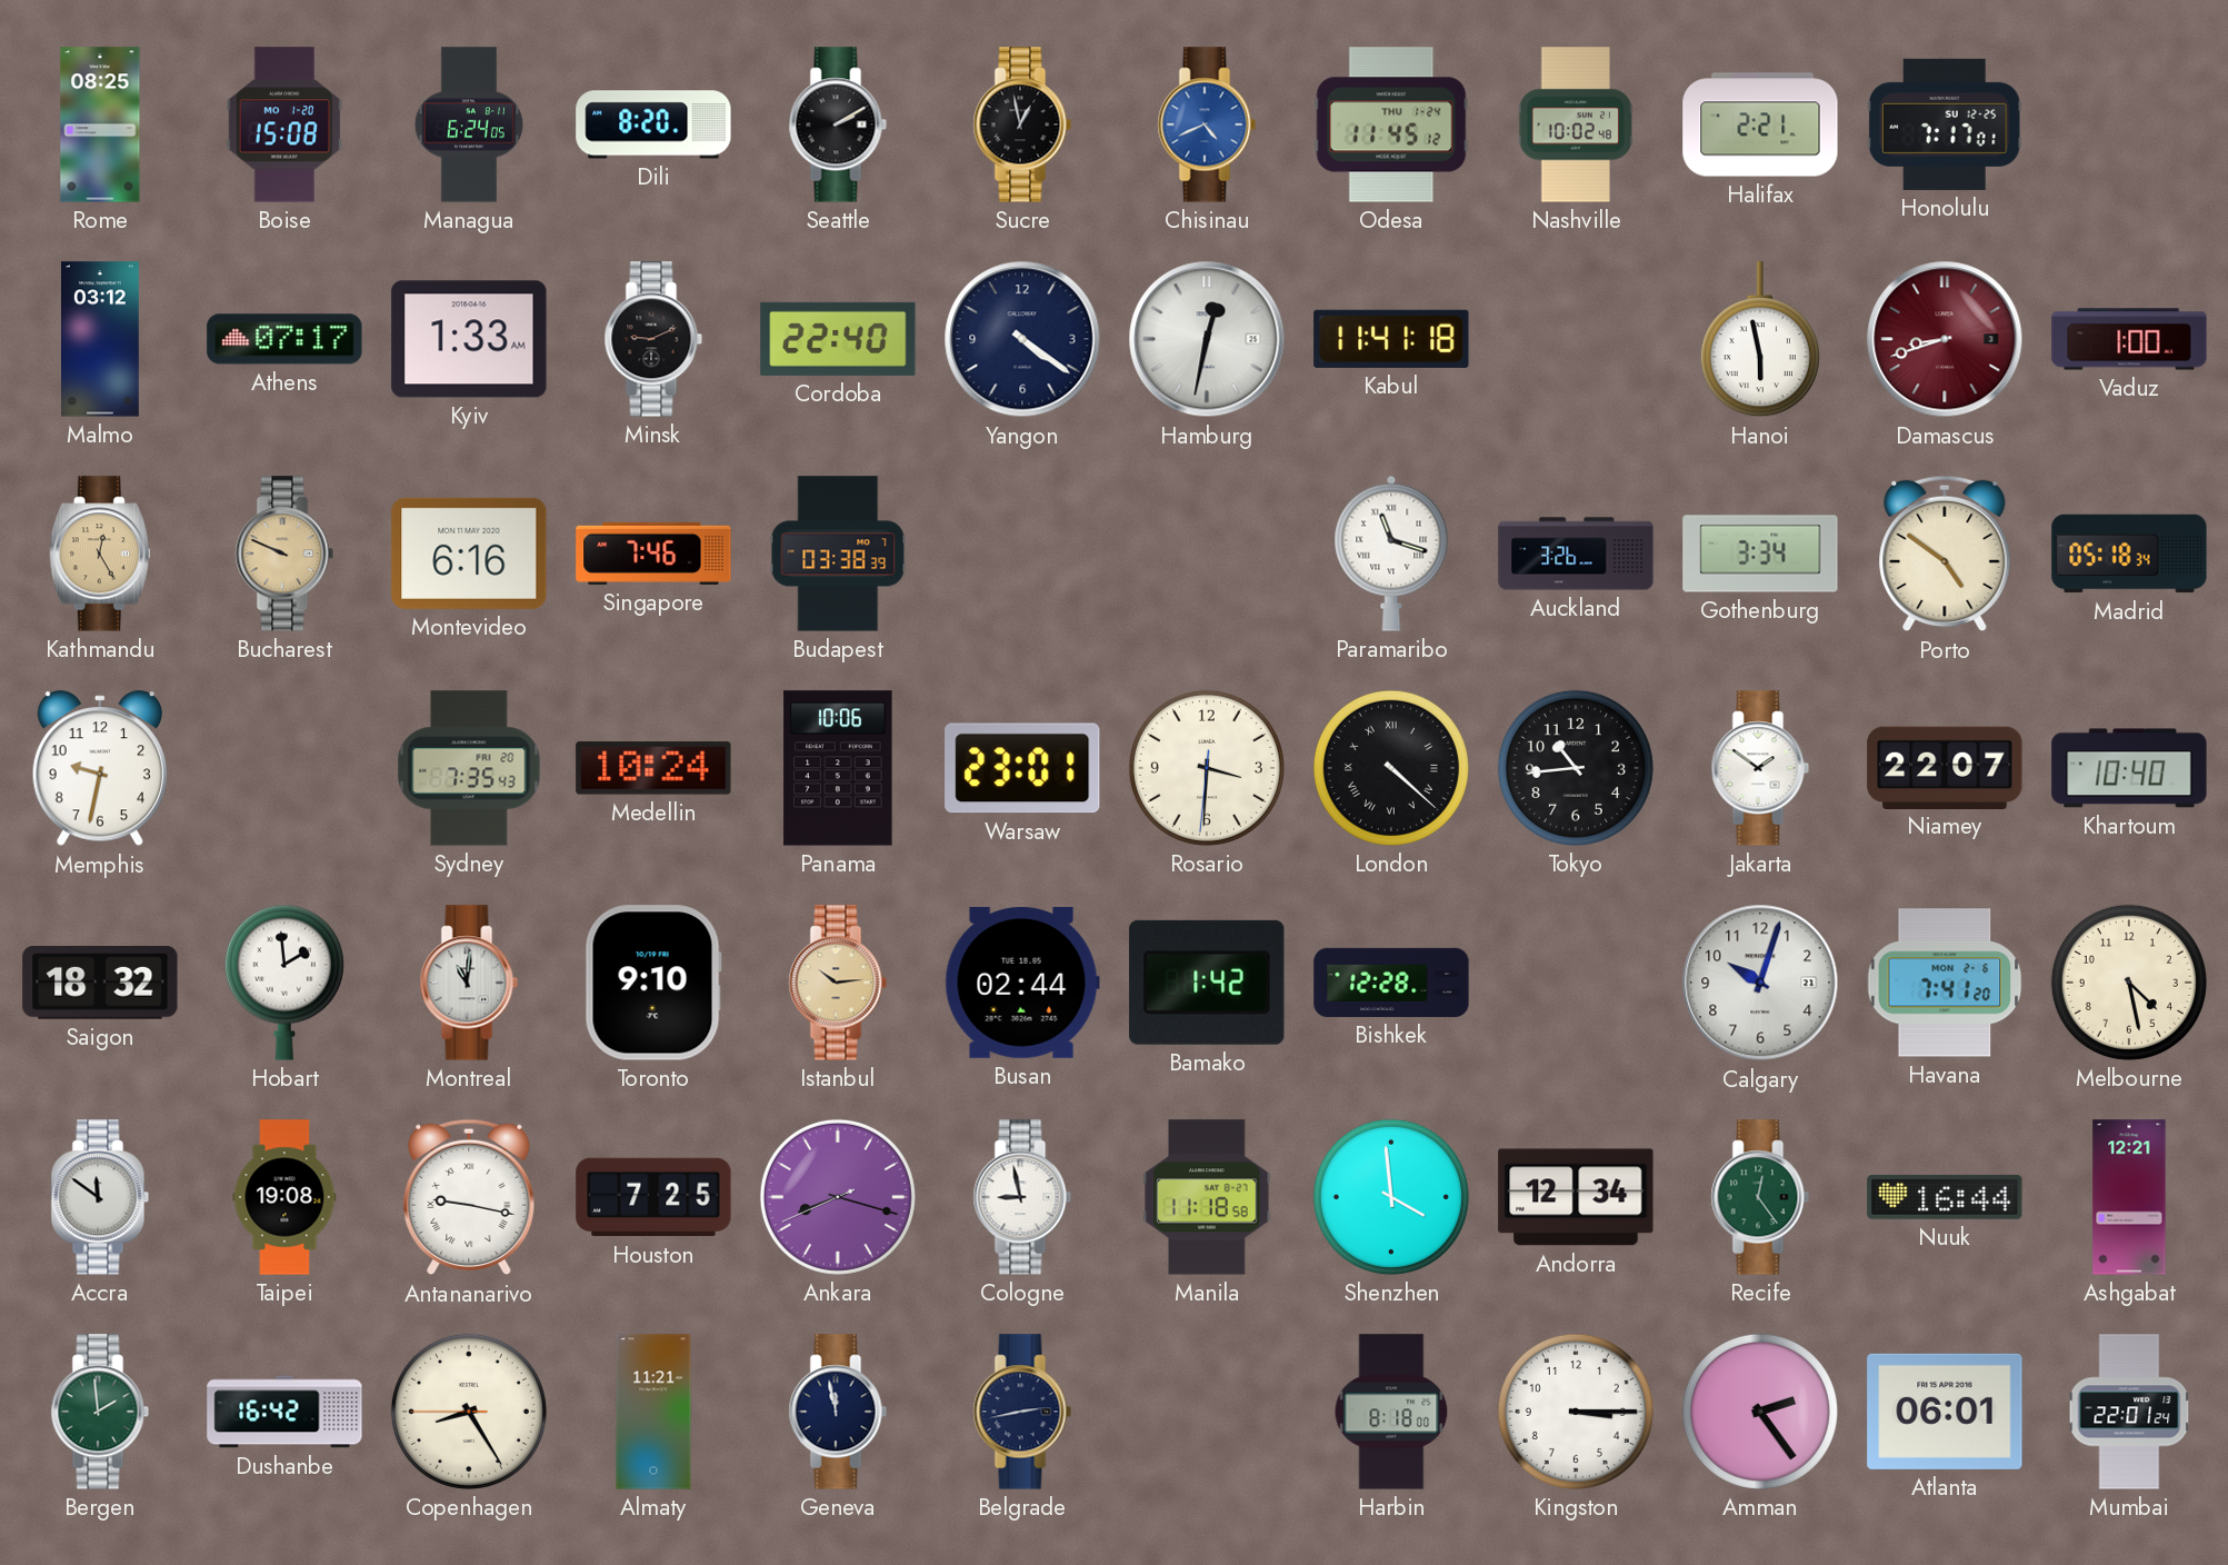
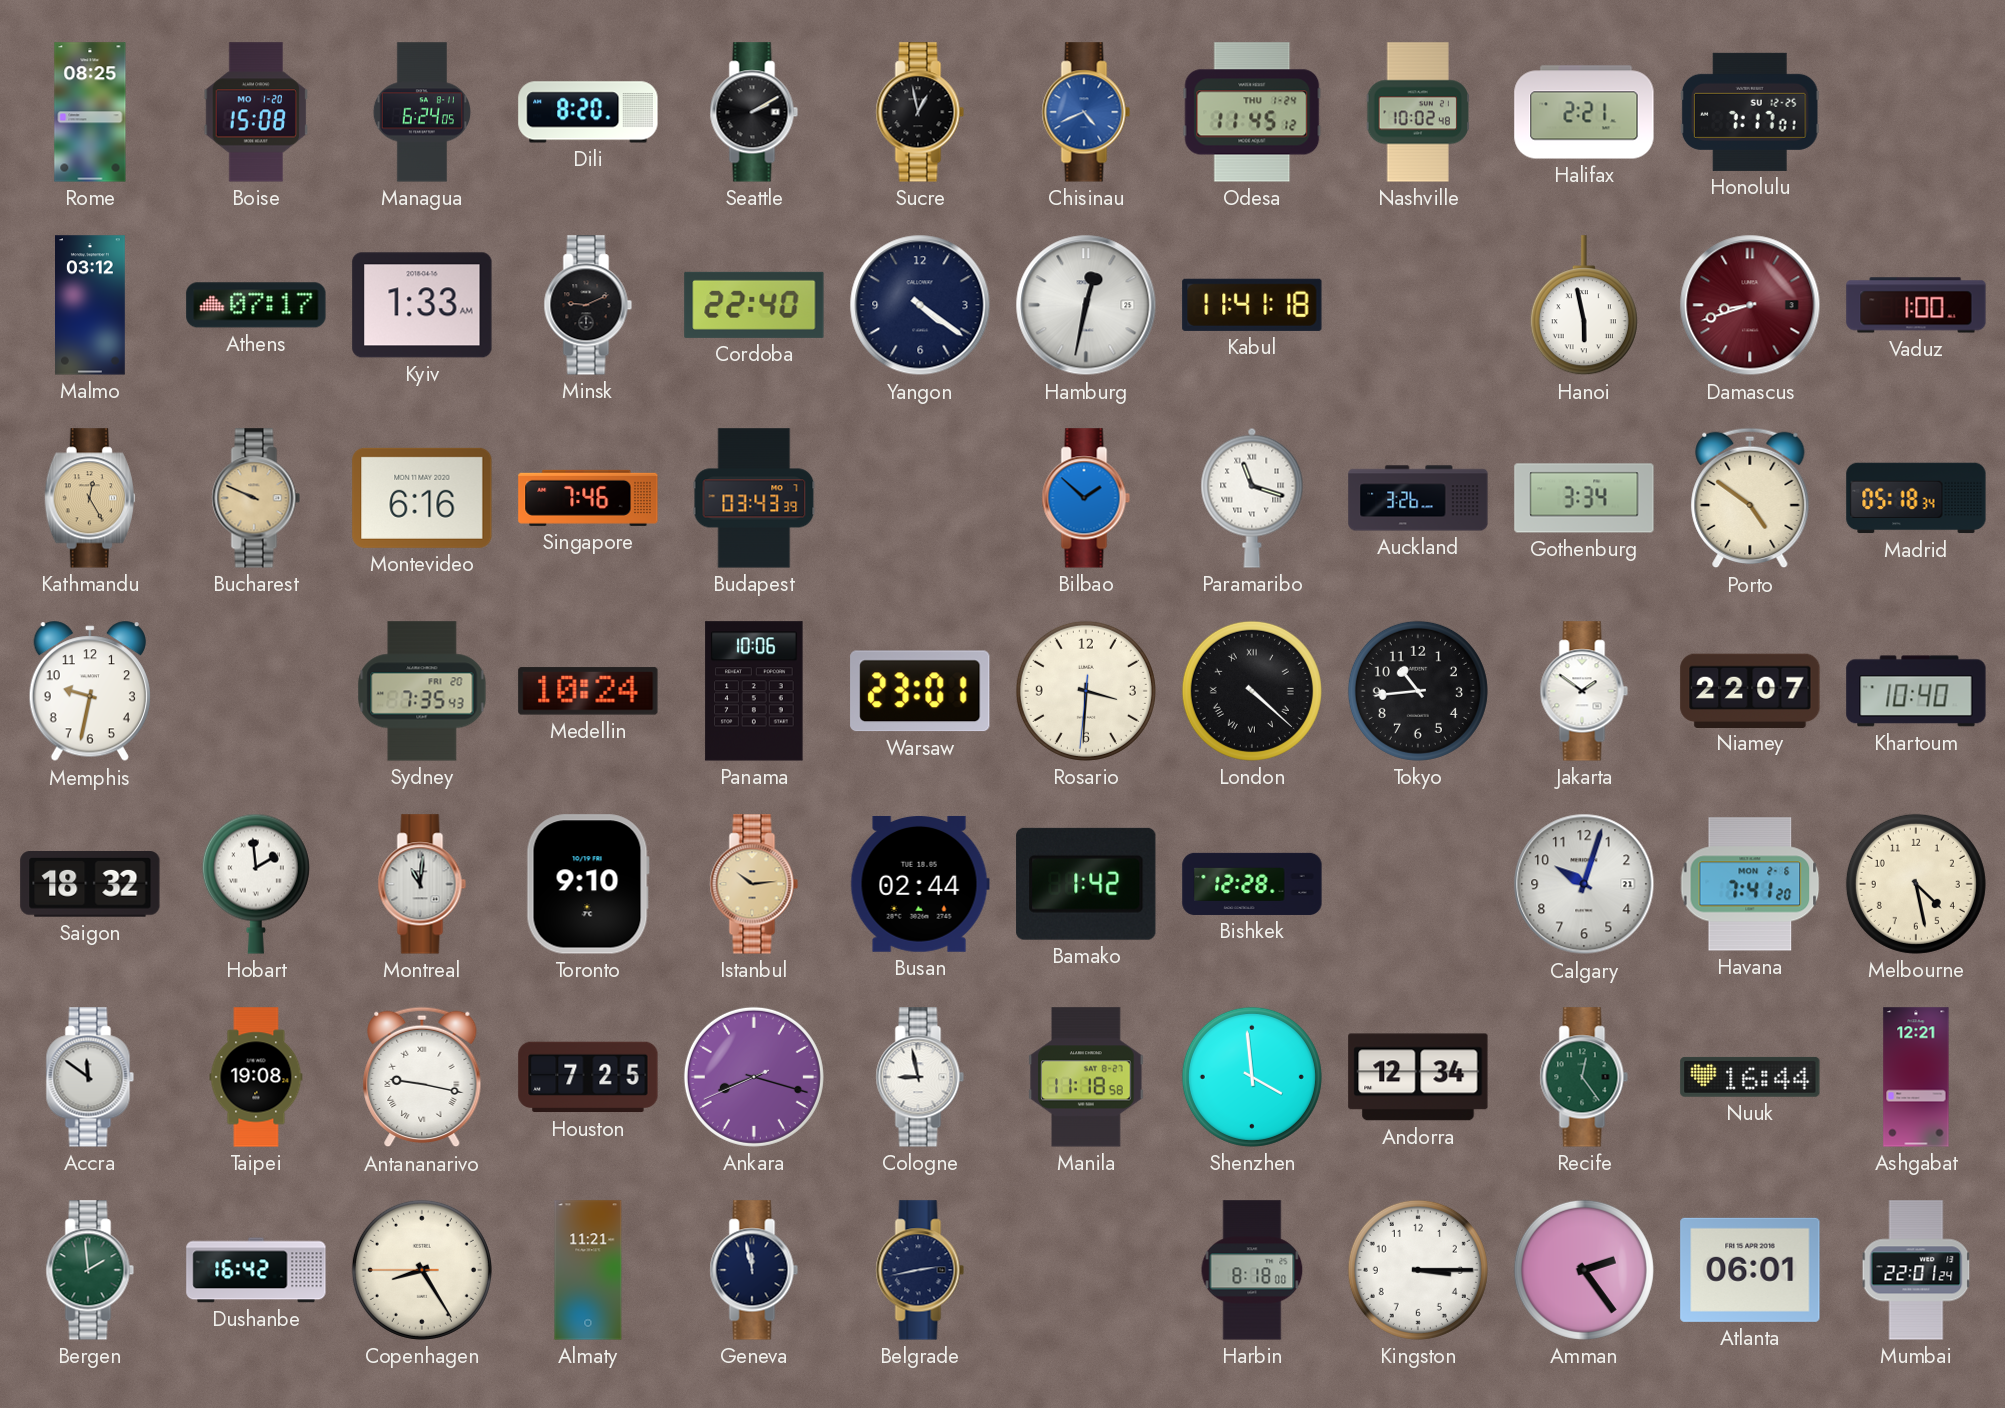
Budapest: 03:38 -> 03:43
Bilbao: none -> 1:52
